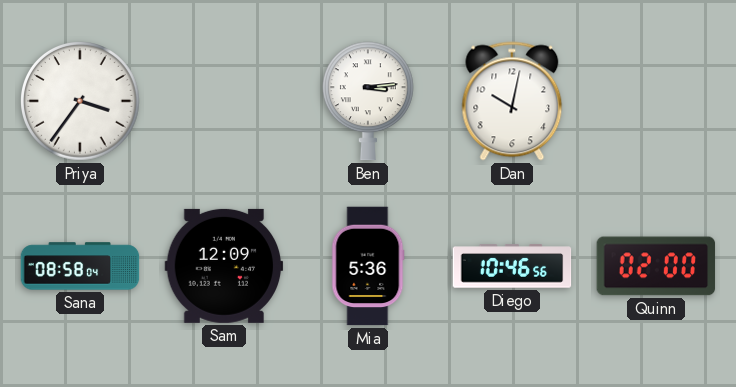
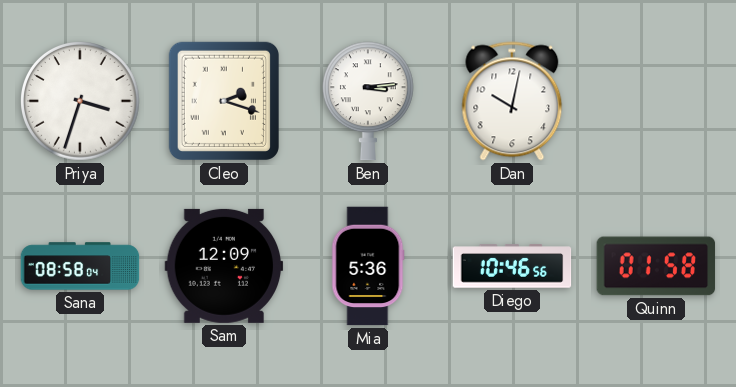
Priya: 3:36 -> 3:33
Cleo: none -> 2:18
Quinn: 02:00 -> 01:58
